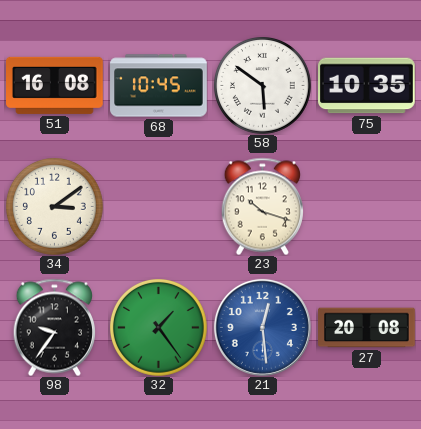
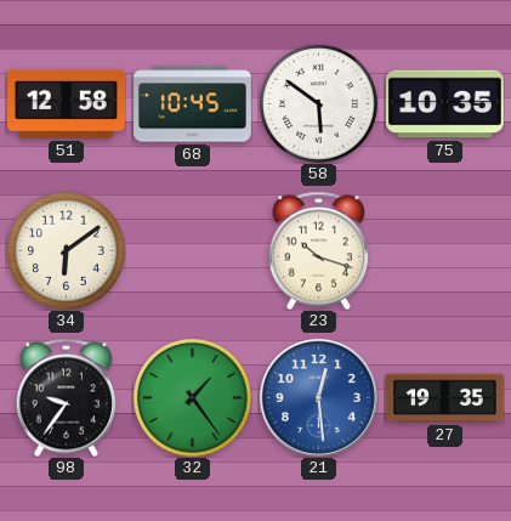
51: 16:08 -> 12:58
34: 3:09 -> 6:09
27: 20:08 -> 19:35
